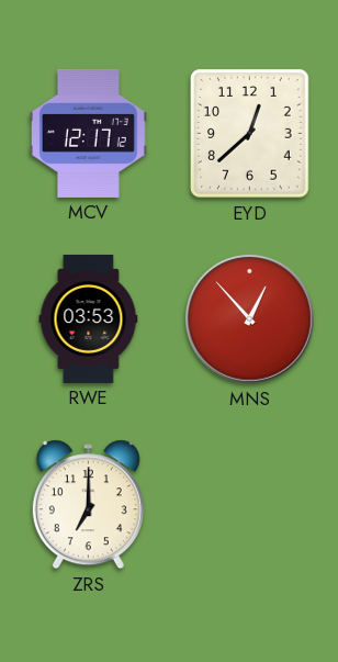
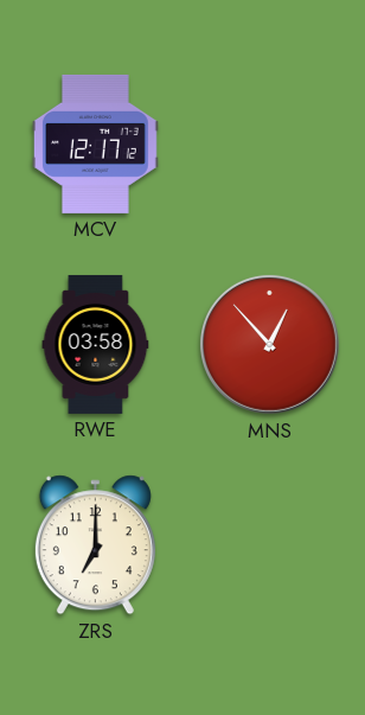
EYD: 12:38 -> none
RWE: 03:53 -> 03:58
